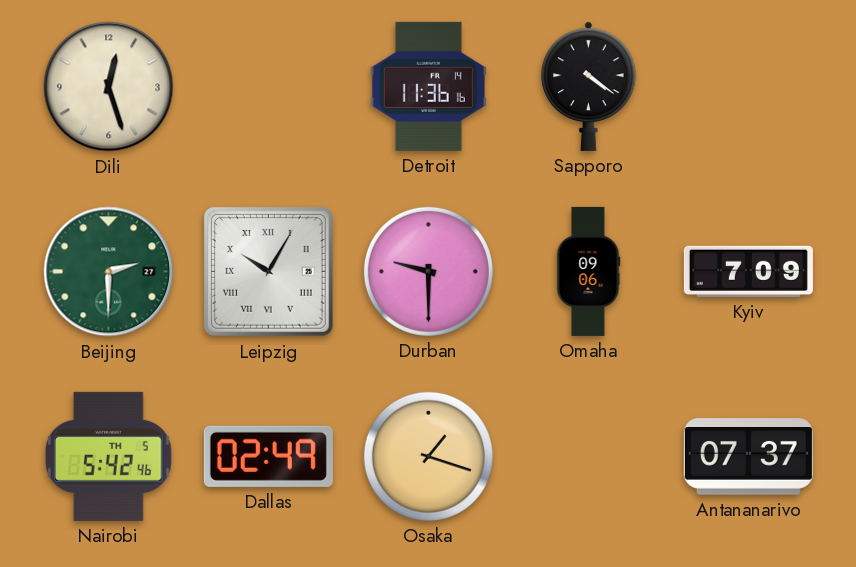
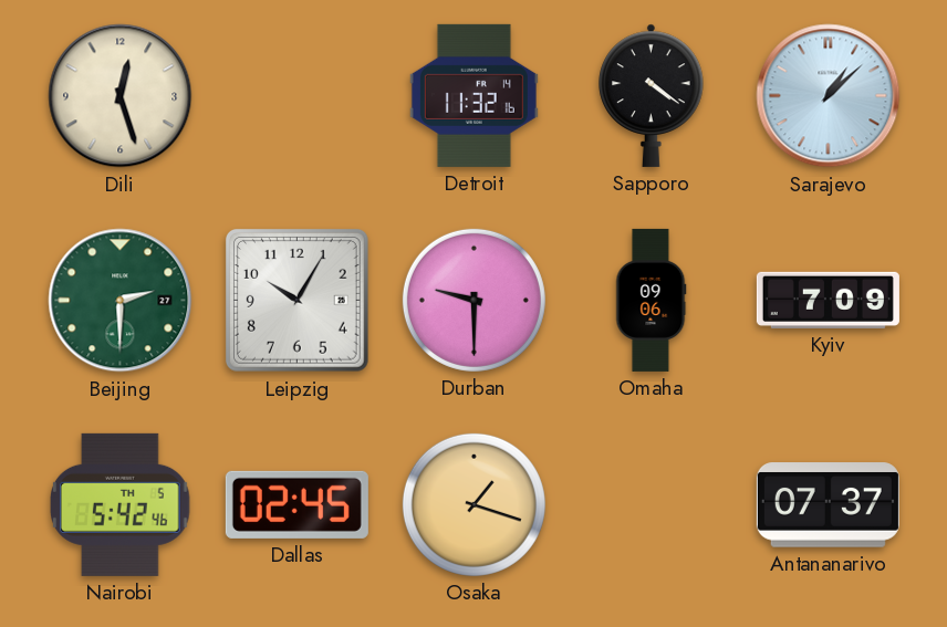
Detroit: 11:36 -> 11:32
Sarajevo: none -> 1:08
Leipzig numerals: Roman -> Arabic
Dallas: 02:49 -> 02:45
